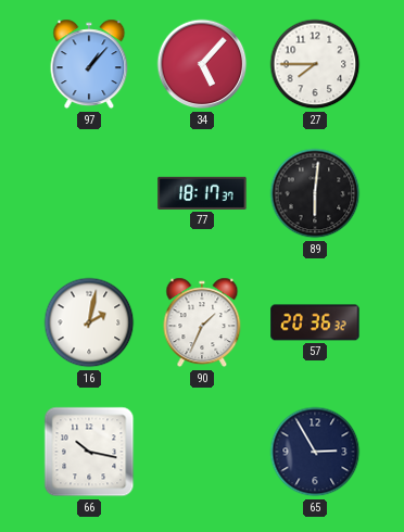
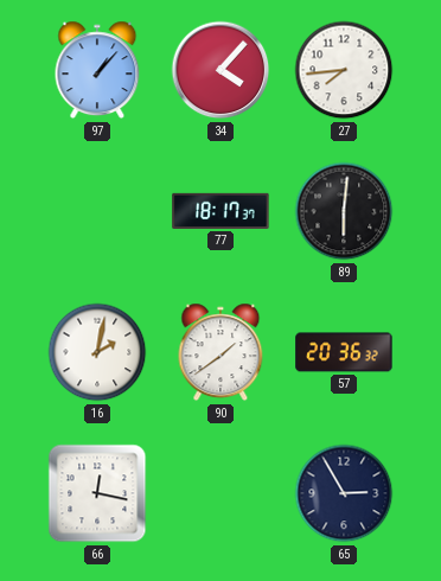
34: 5:07 -> 4:07
27: 7:45 -> 7:44
90: 1:34 -> 1:39
66: 10:17 -> 12:17
